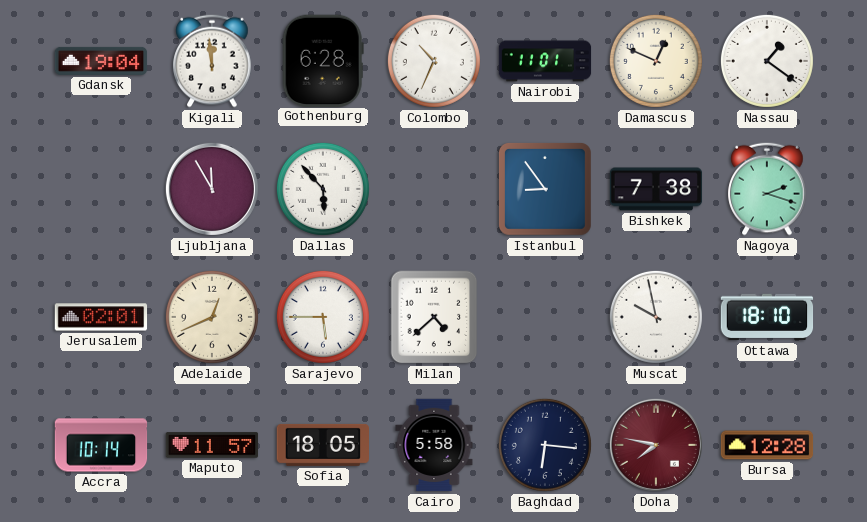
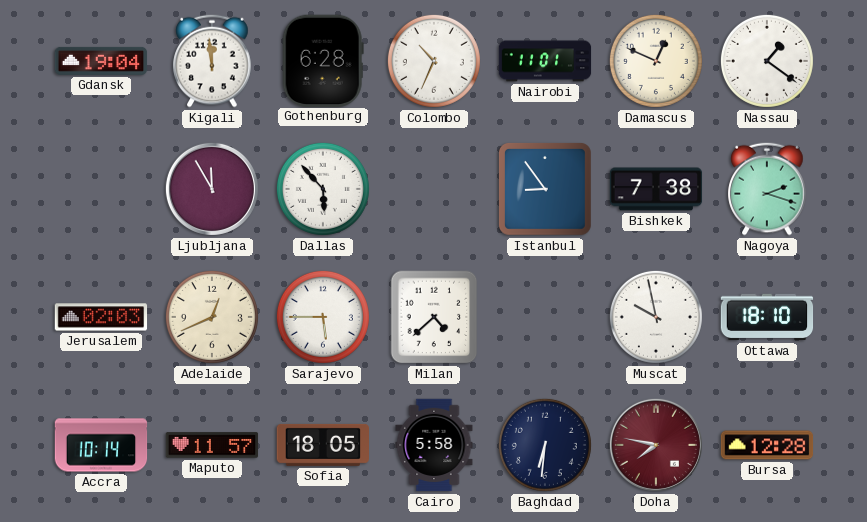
Jerusalem: 02:01 -> 02:03
Baghdad: 6:16 -> 6:31
